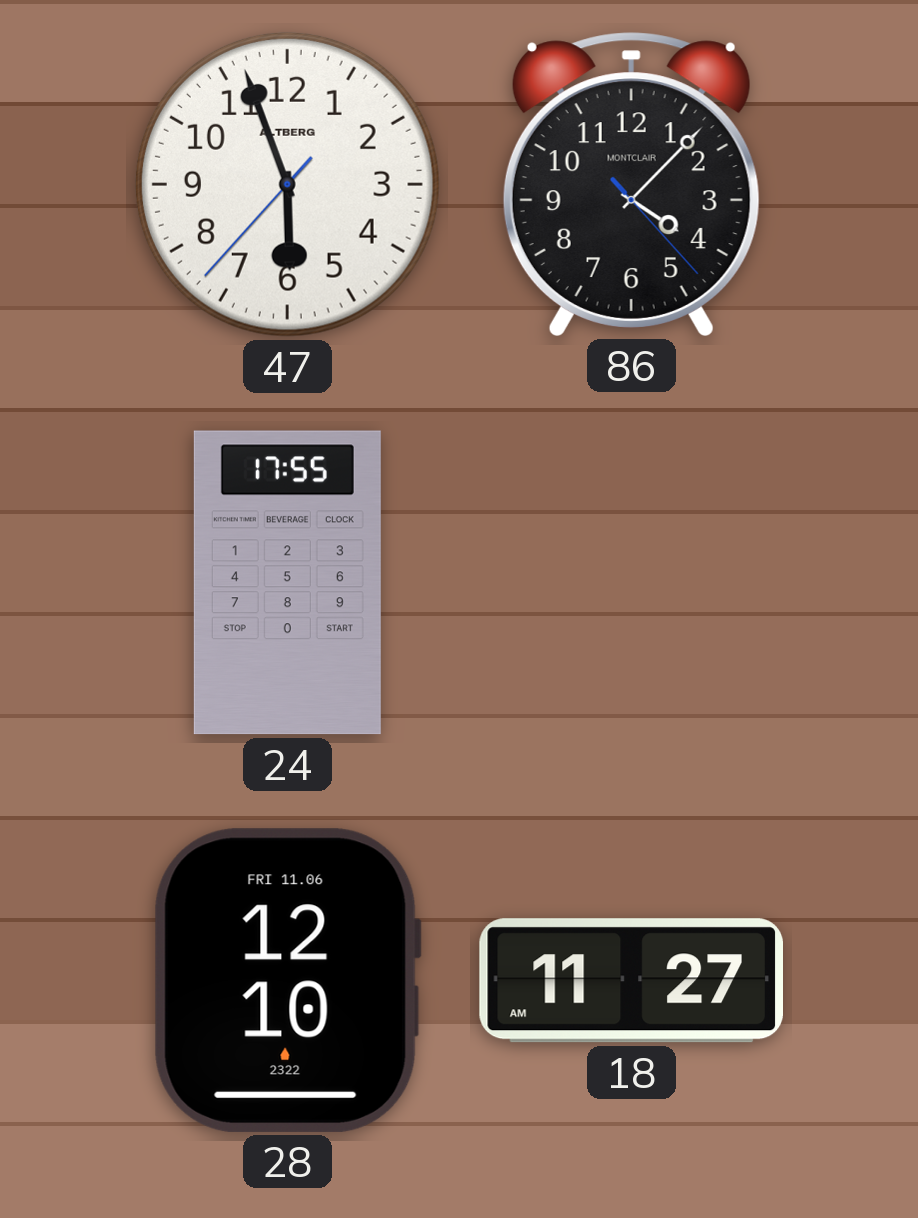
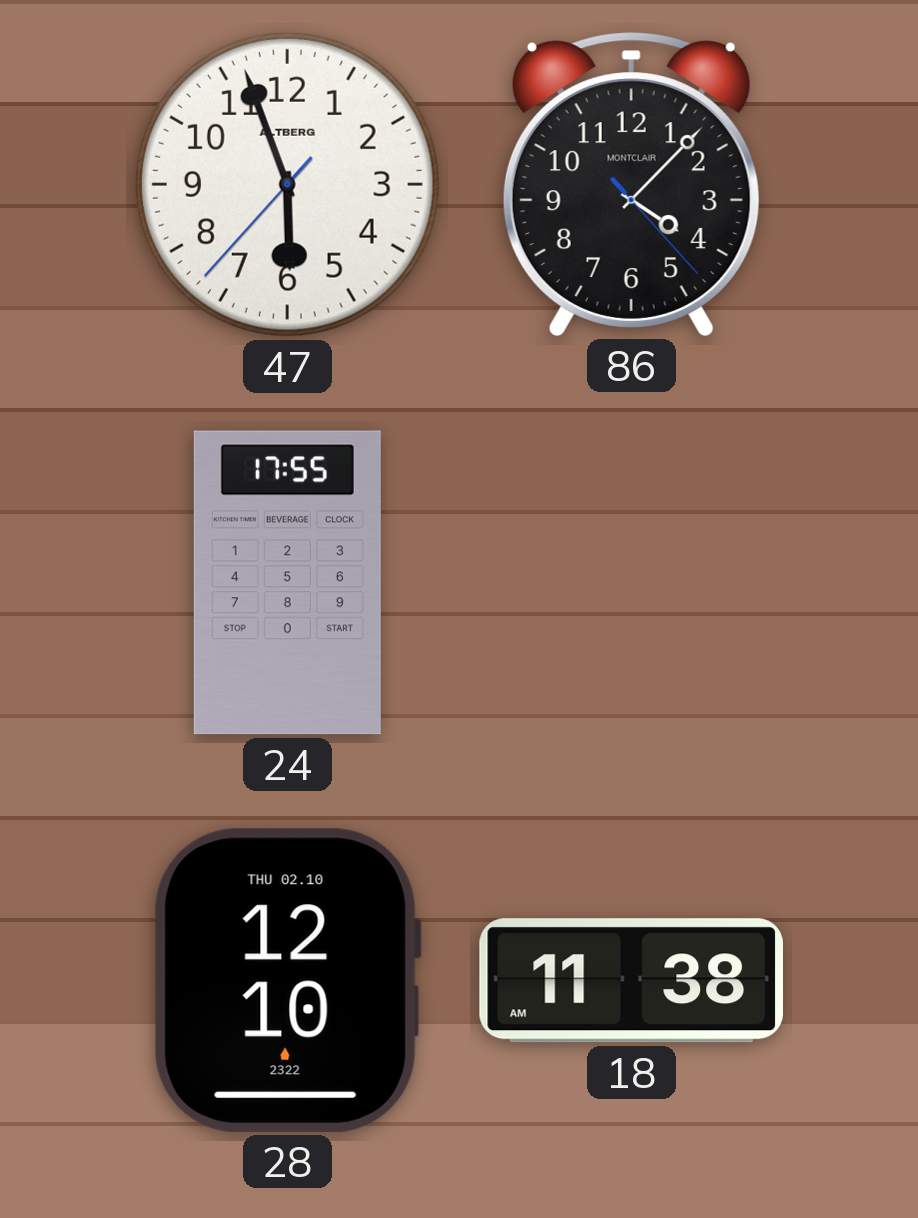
28 date: FRI 11.06 -> THU 02.10
18: 11:27 -> 11:38
